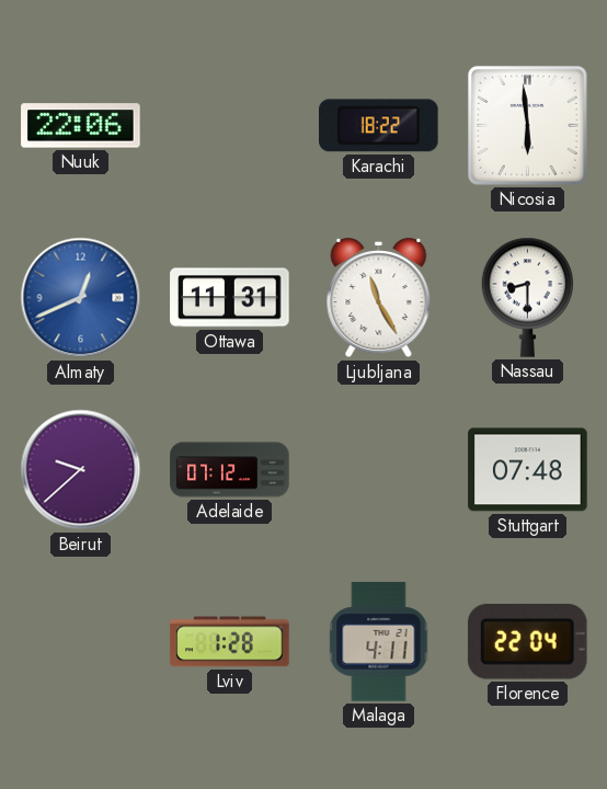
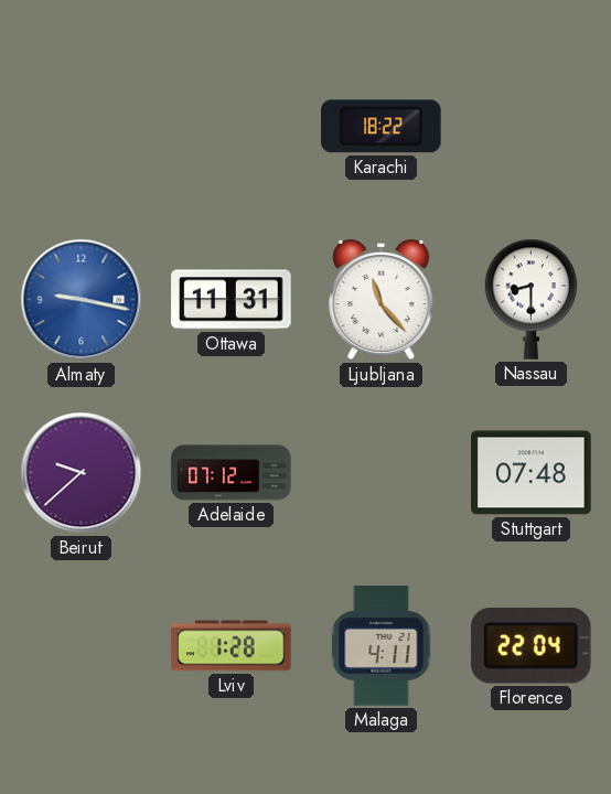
Nuuk: 22:06 -> none
Nicosia: 5:59 -> none
Almaty: 12:41 -> 9:17
Ljubljana: 11:25 -> 11:23
